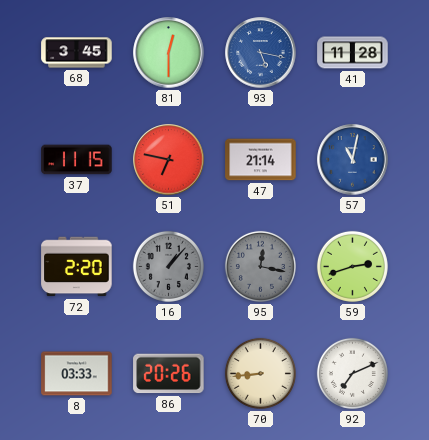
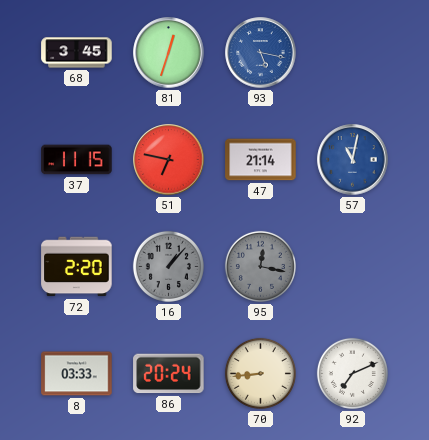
81: 12:30 -> 12:33
41: 11:28 -> none
59: 2:42 -> none
86: 20:26 -> 20:24
